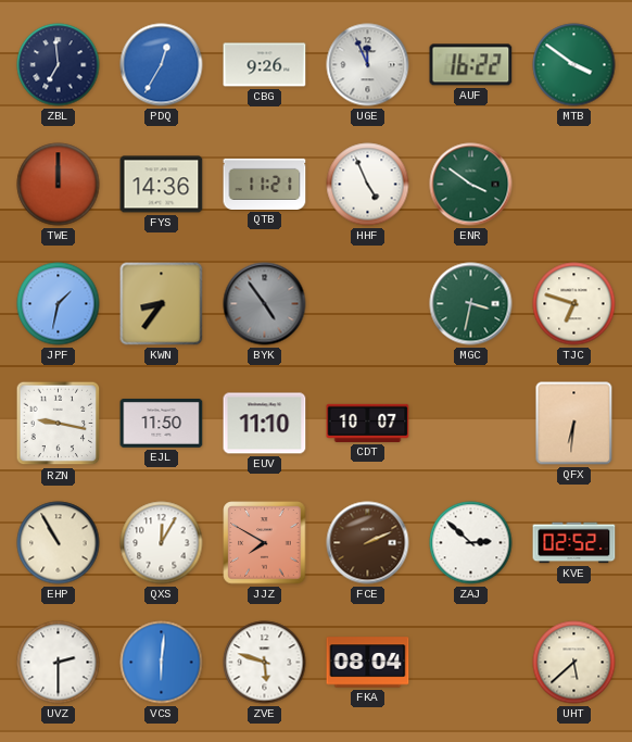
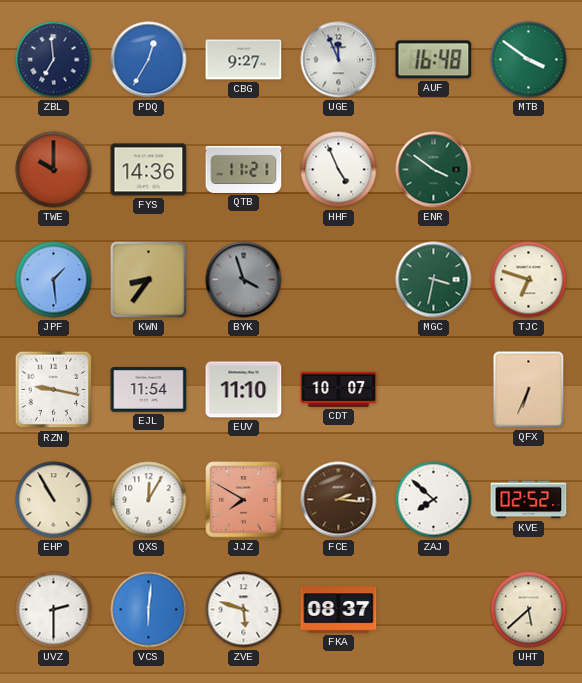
CBG: 9:26 -> 9:27
AUF: 16:22 -> 16:48
TWE: 12:00 -> 10:00
JPF: 1:32 -> 1:29
BYK: 4:54 -> 3:57
EJL: 11:50 -> 11:54
QFX: 6:31 -> 6:34
FCE: 2:11 -> 2:16
ZAJ: 2:52 -> 7:52
FKA: 08:04 -> 08:37
